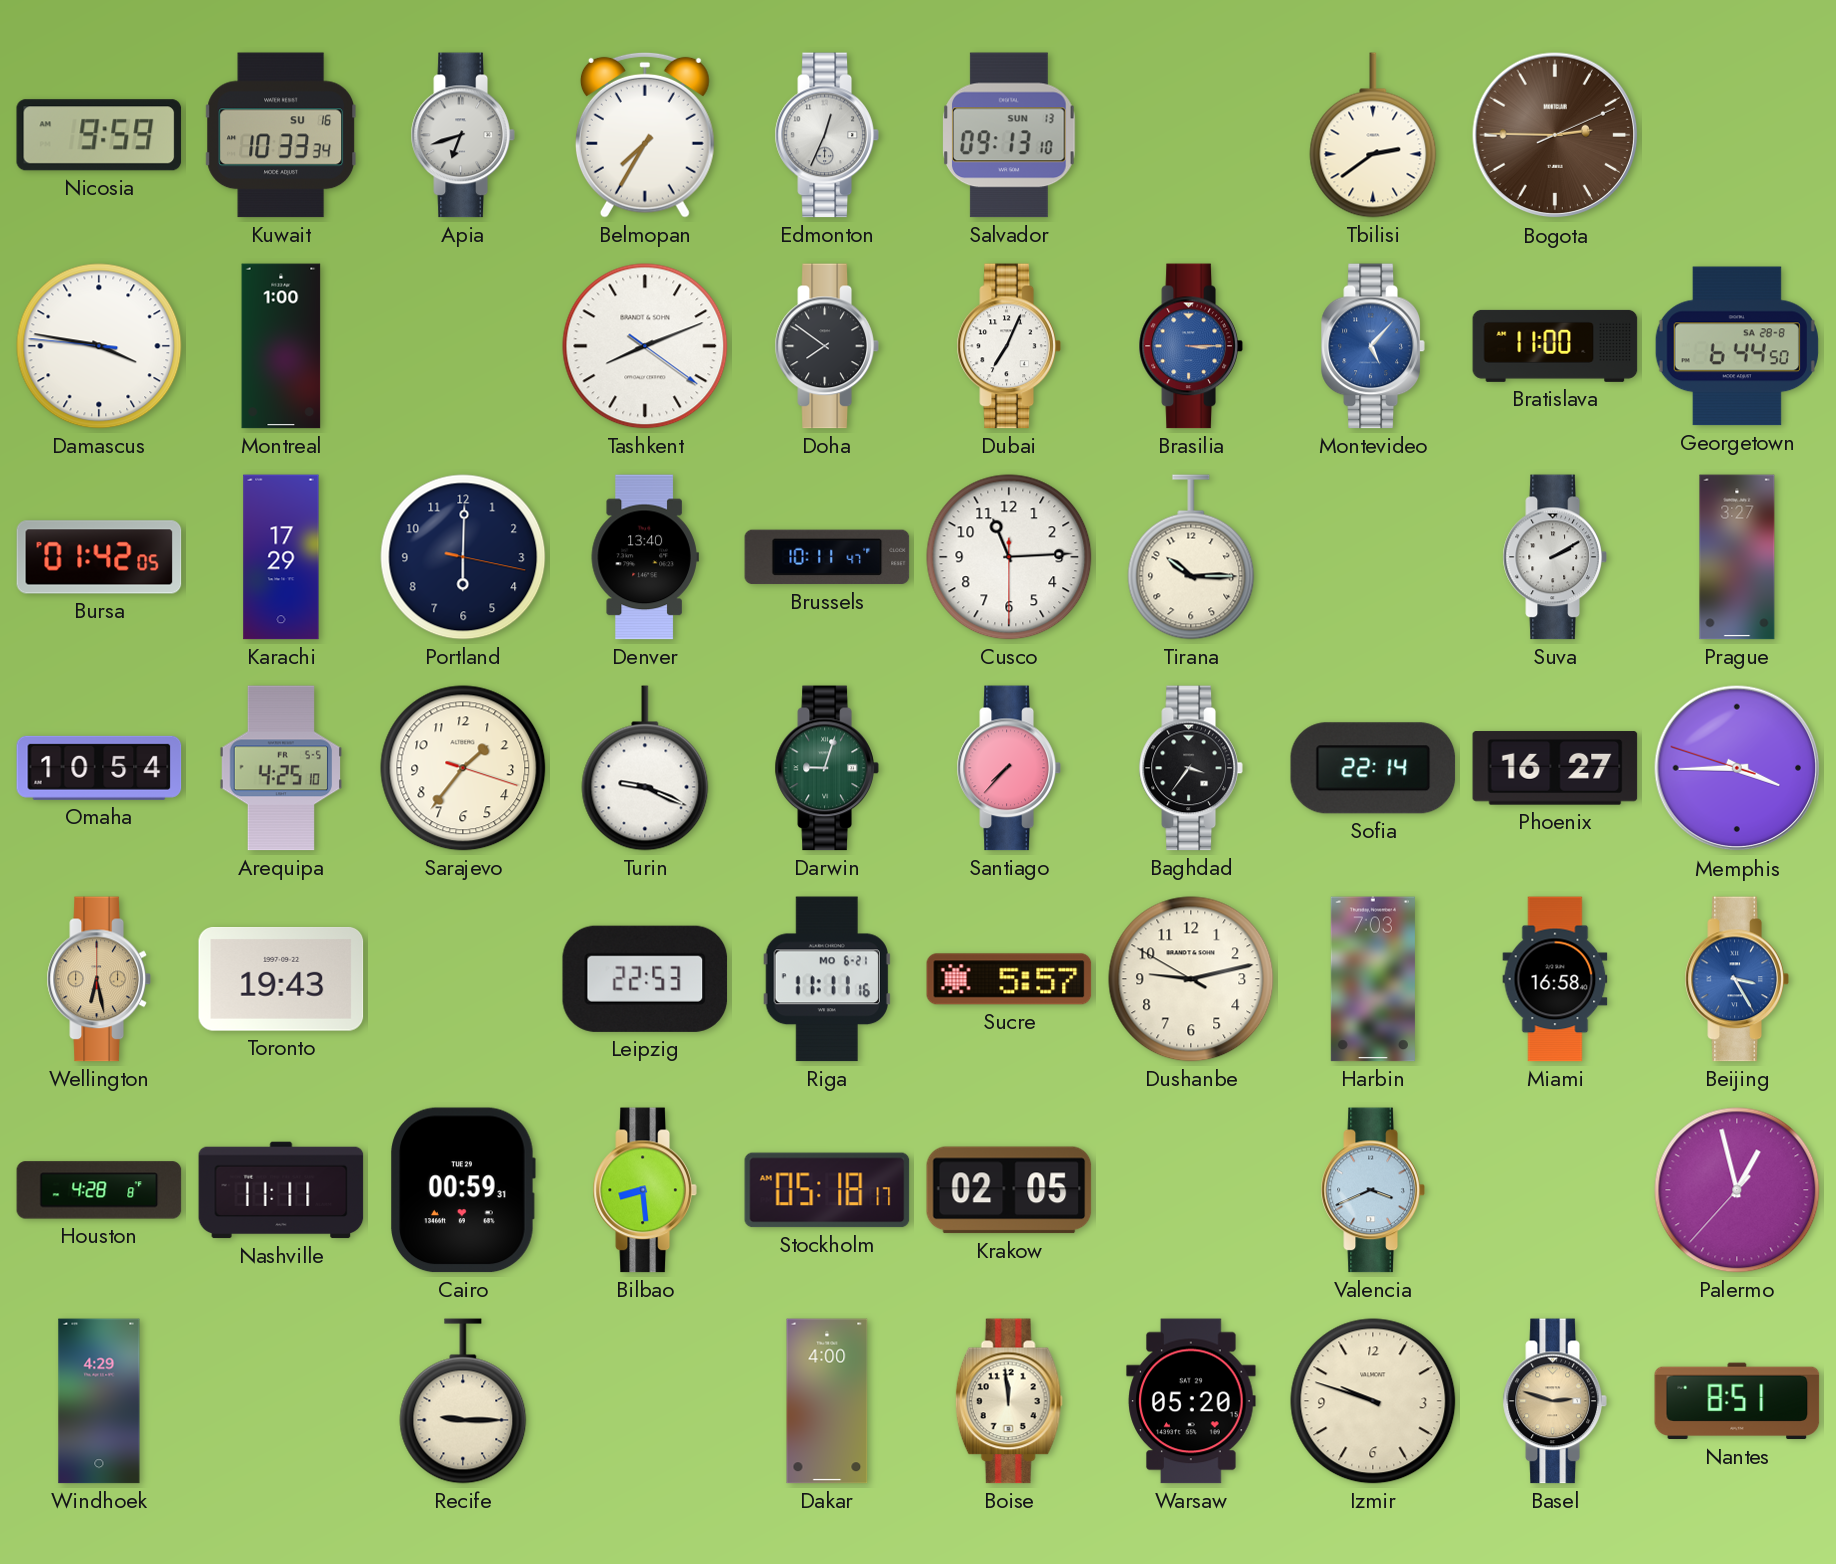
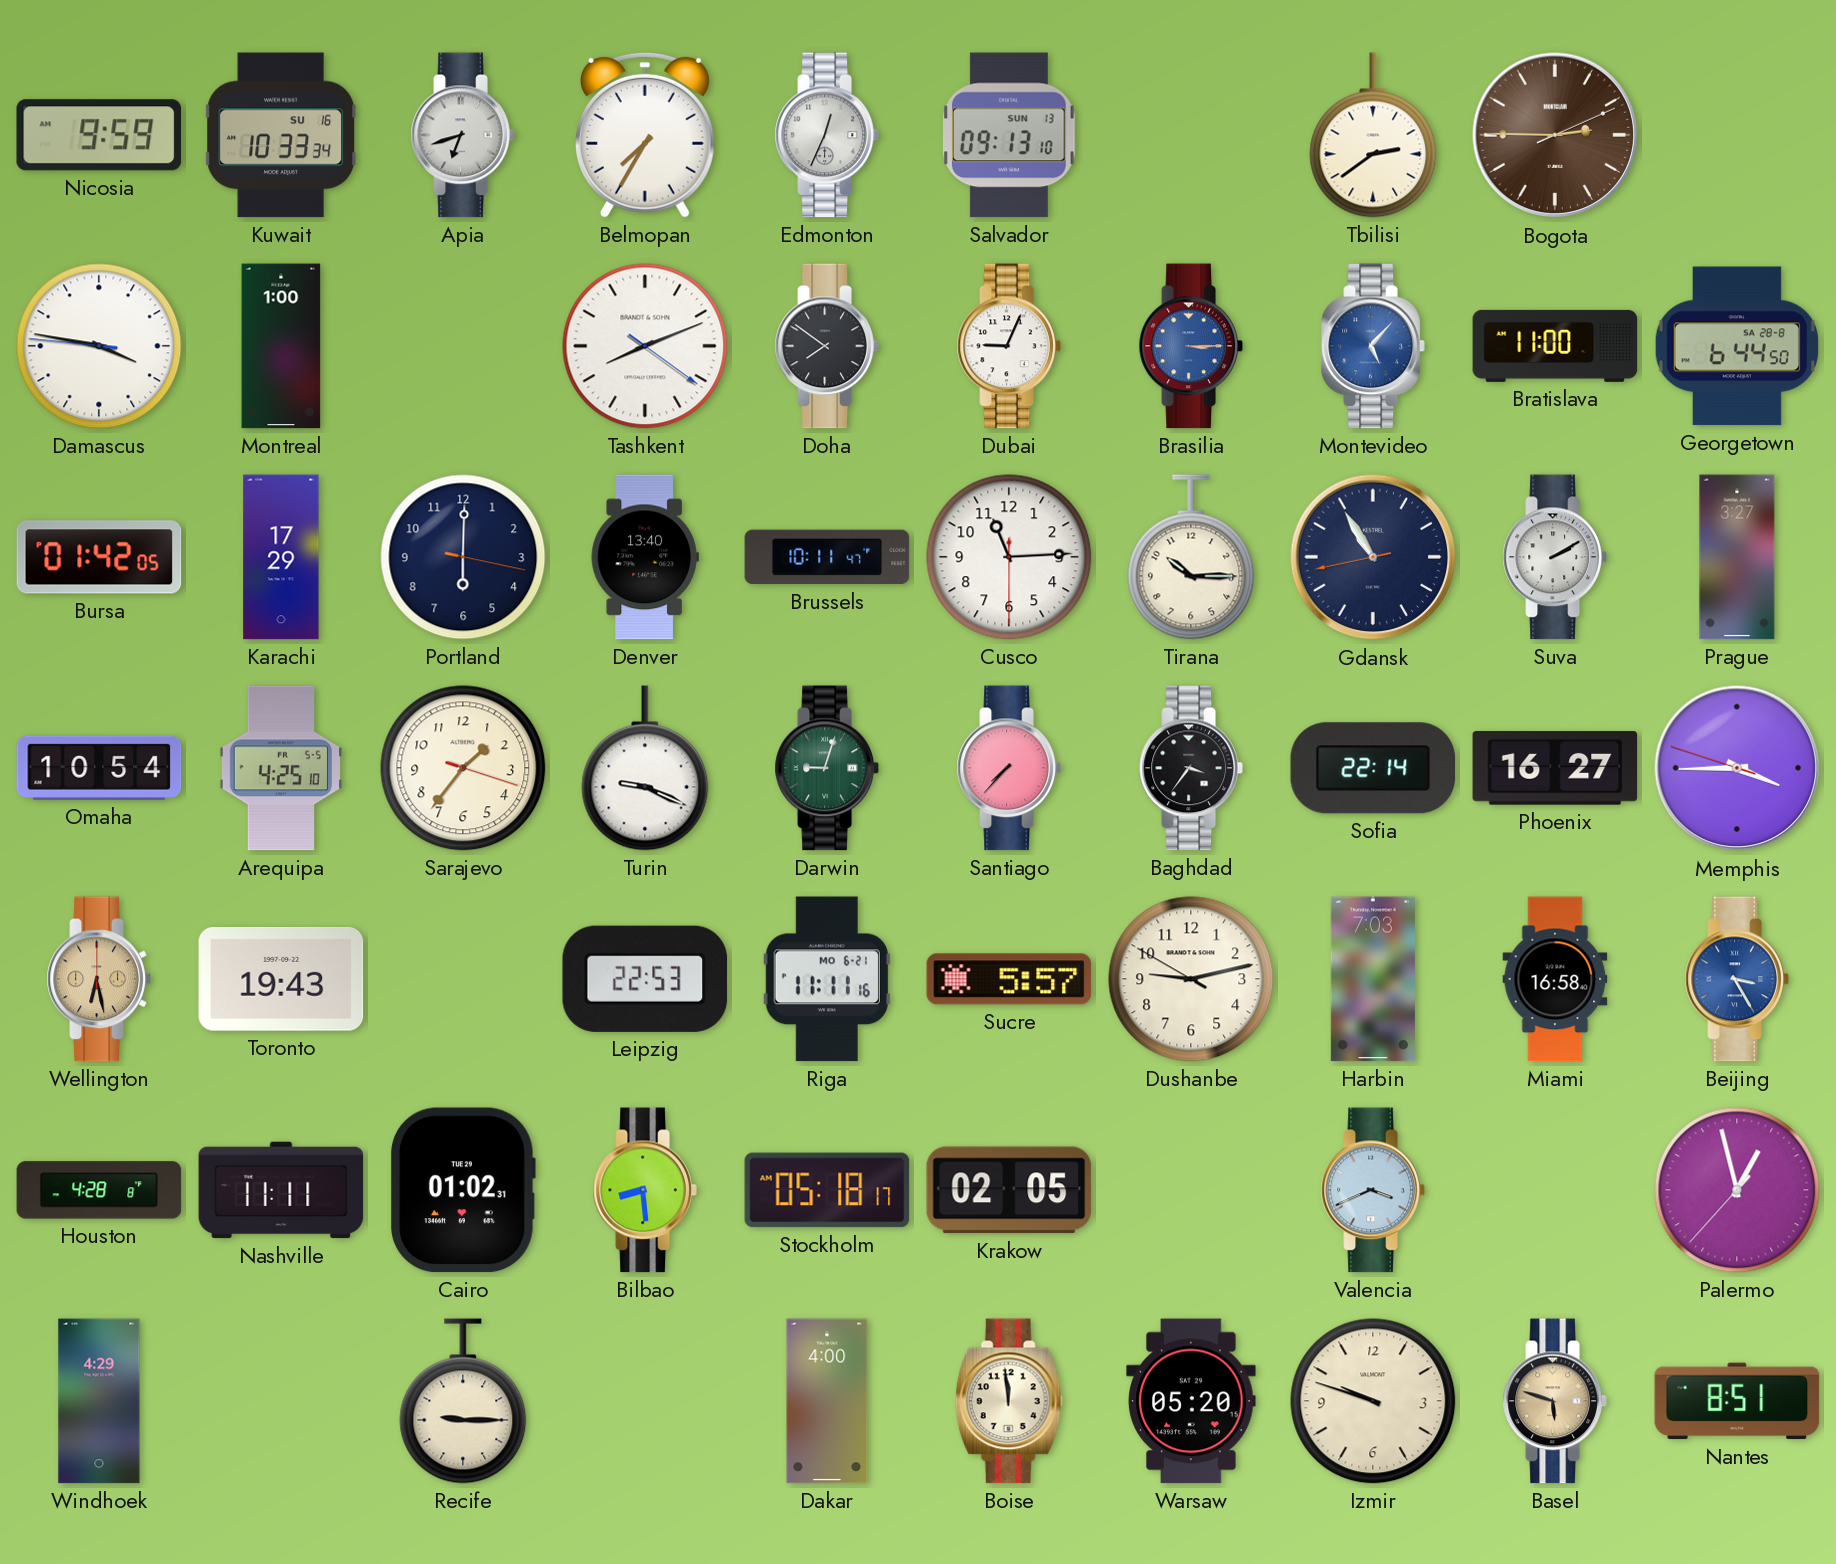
Dubai: 7:04 -> 9:04
Gdansk: none -> 10:54
Cairo: 00:59 -> 01:02
Basel: 2:48 -> 5:48
